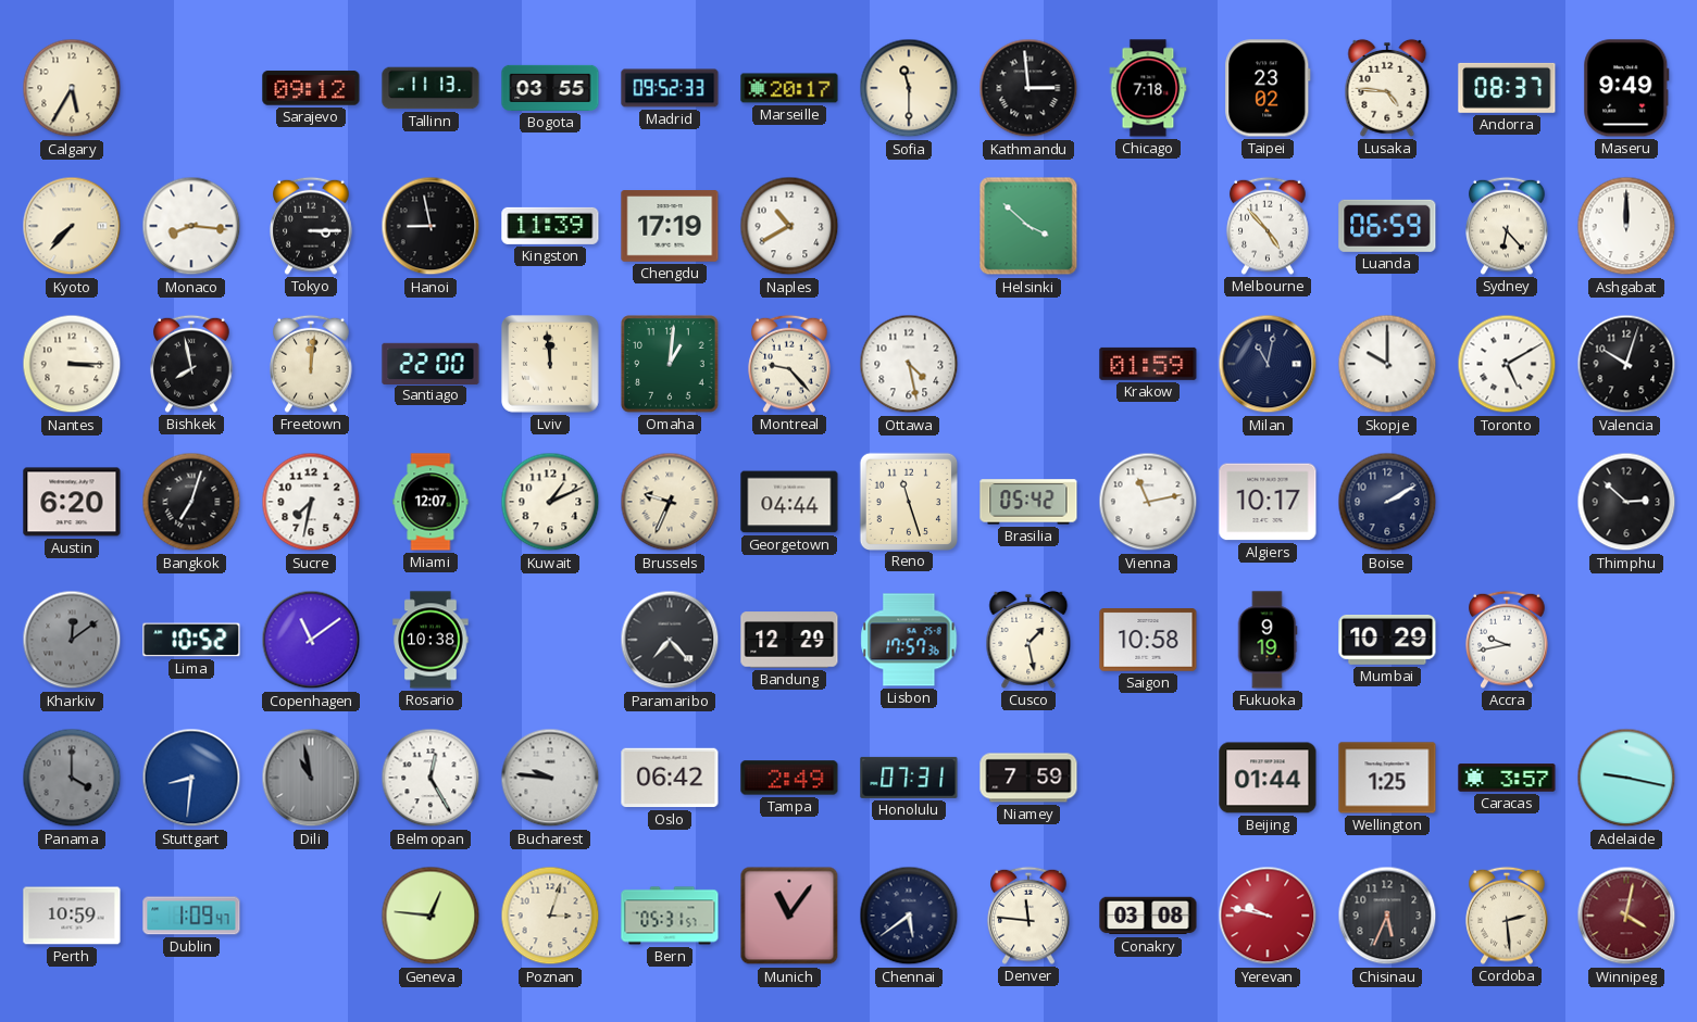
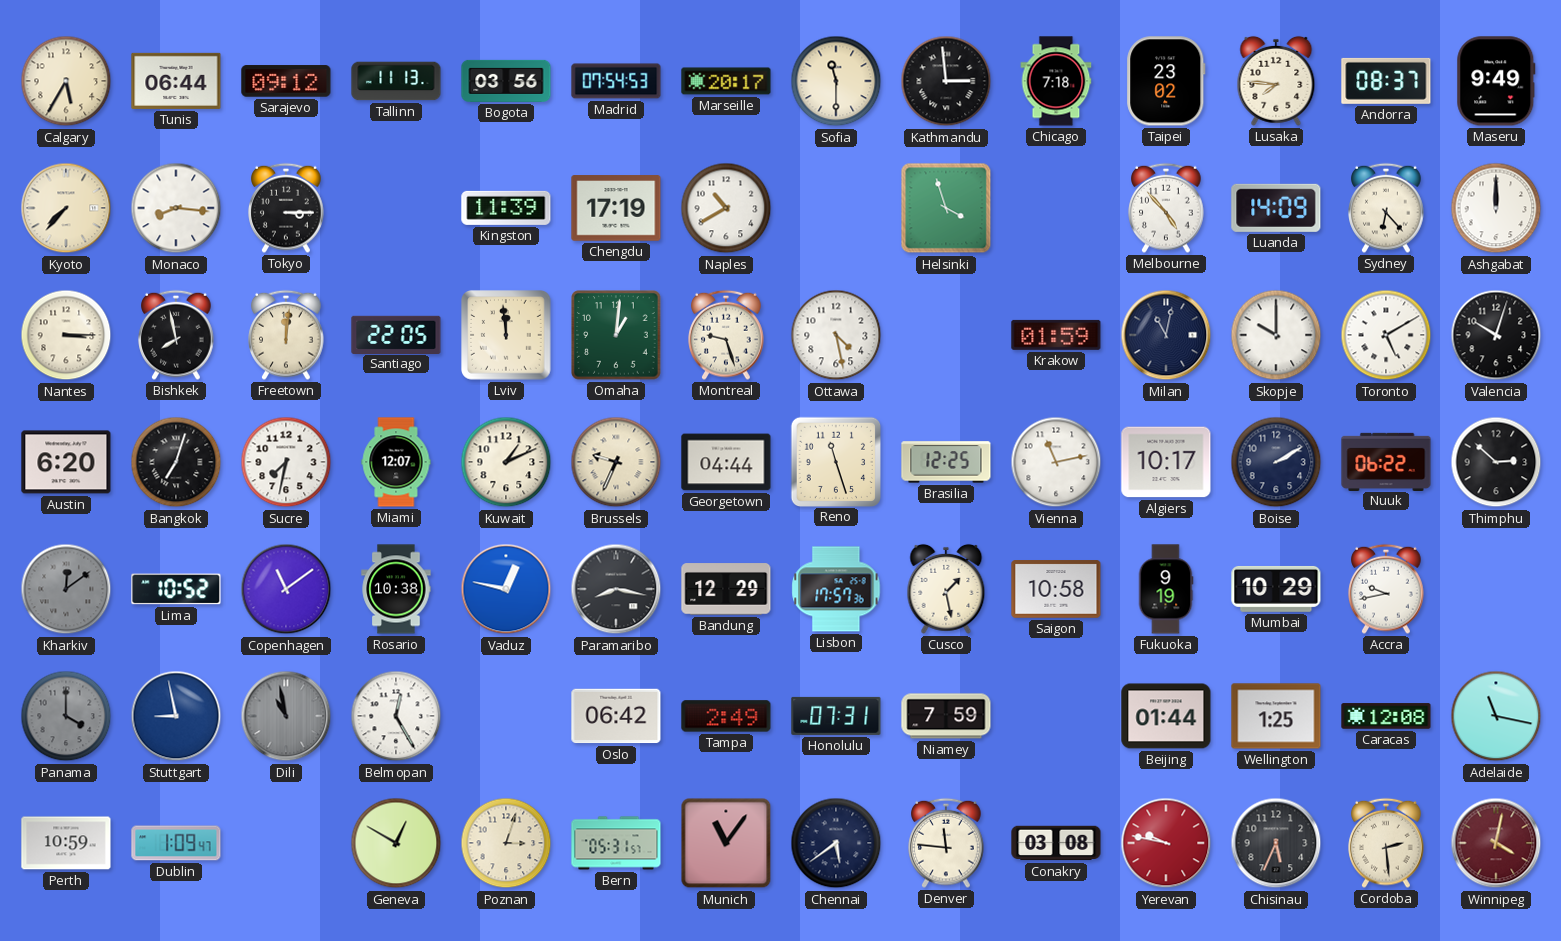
Tunis: none -> 06:44
Bogota: 03:55 -> 03:56
Madrid: 09:52 -> 07:54
Lusaka: 4:46 -> 7:46
Hanoi: 8:58 -> none
Helsinki: 3:52 -> 3:57
Luanda: 06:59 -> 14:09
Santiago: 22:00 -> 22:05
Montreal: 9:23 -> 9:27
Brasilia: 05:42 -> 12:25
Nuuk: none -> 06:22
Vaduz: none -> 12:47
Paramaribo: 7:23 -> 8:17
Stuttgart: 8:31 -> 8:58
Bucharest: 9:46 -> none
Caracas: 3:57 -> 12:08
Adelaide: 9:17 -> 11:17
Geneva: 12:46 -> 12:50
